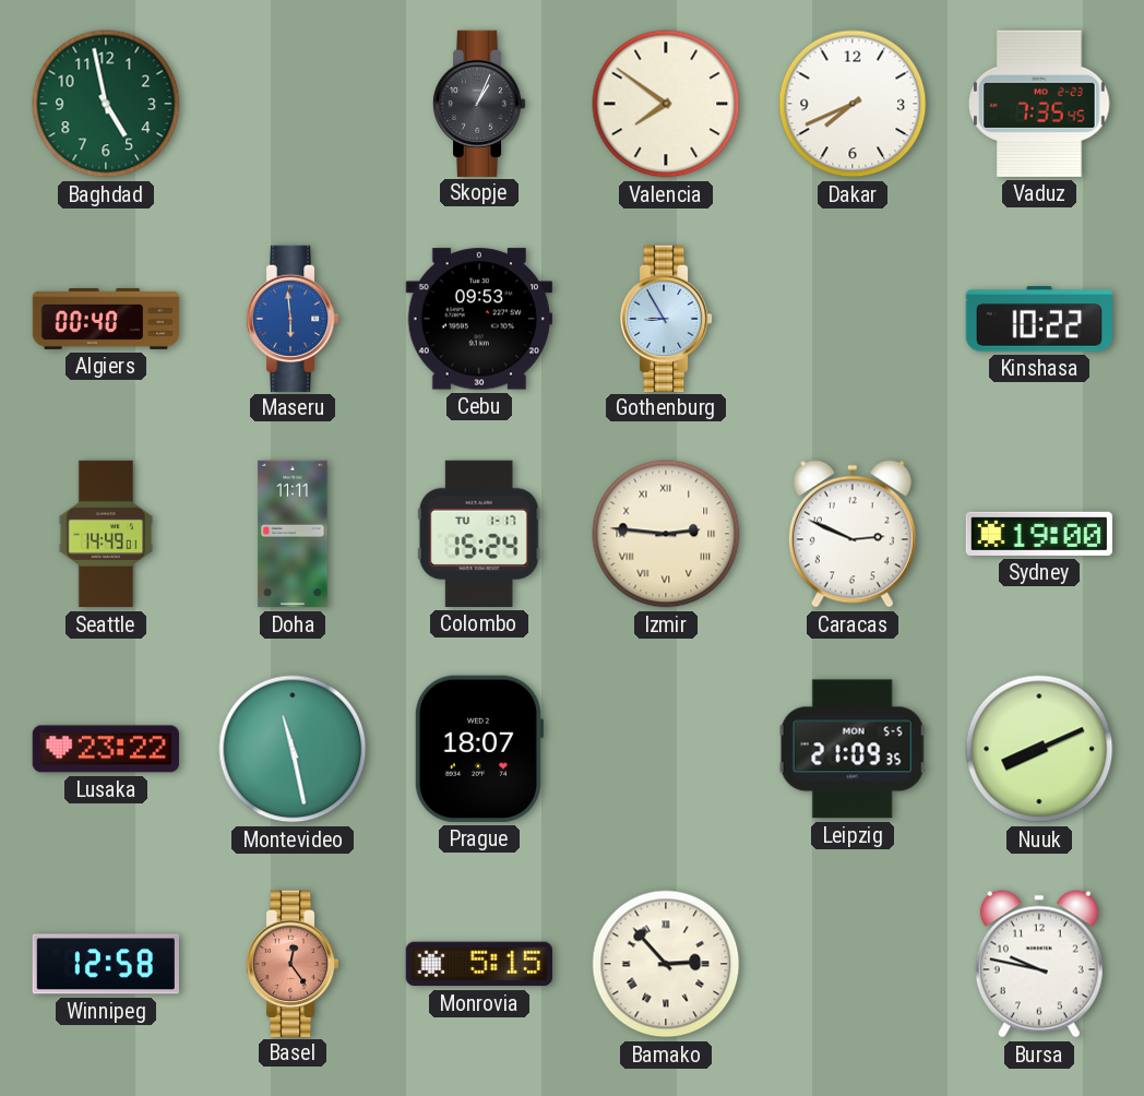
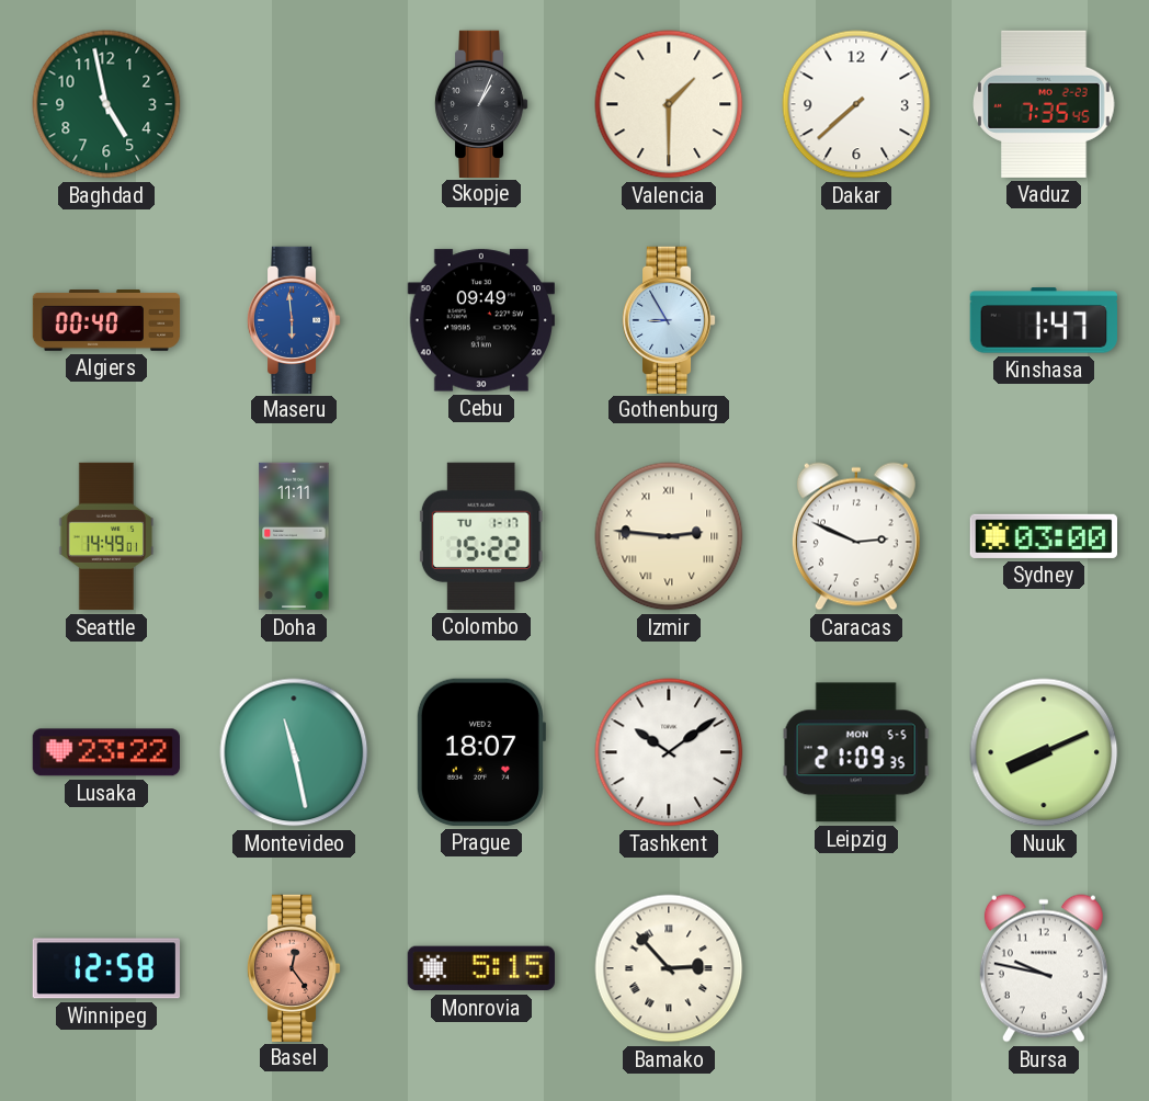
Valencia: 7:51 -> 1:30
Dakar: 7:41 -> 7:38
Cebu: 09:53 -> 09:49
Kinshasa: 10:22 -> 1:47
Colombo: 15:24 -> 15:22
Sydney: 19:00 -> 03:00
Tashkent: none -> 10:09
